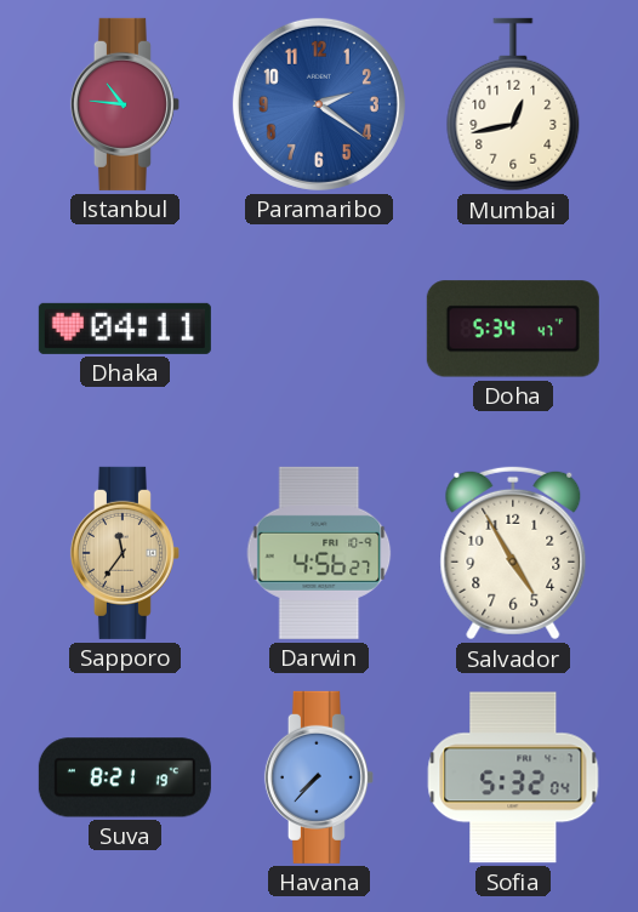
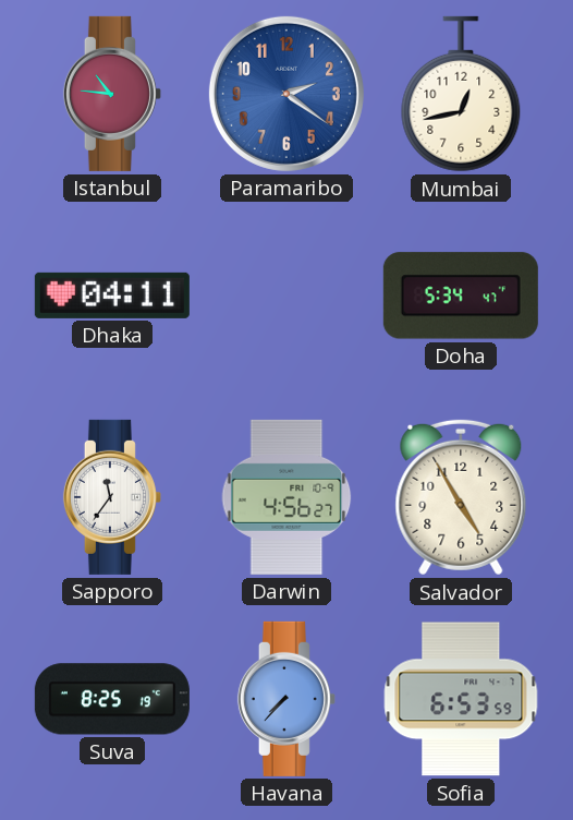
Sapporo dial: champagne -> white
Suva: 8:21 -> 8:25
Sofia: 5:32 -> 6:53
